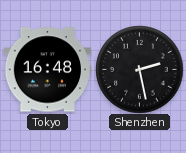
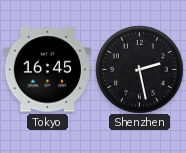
Tokyo: 16:48 -> 16:45
